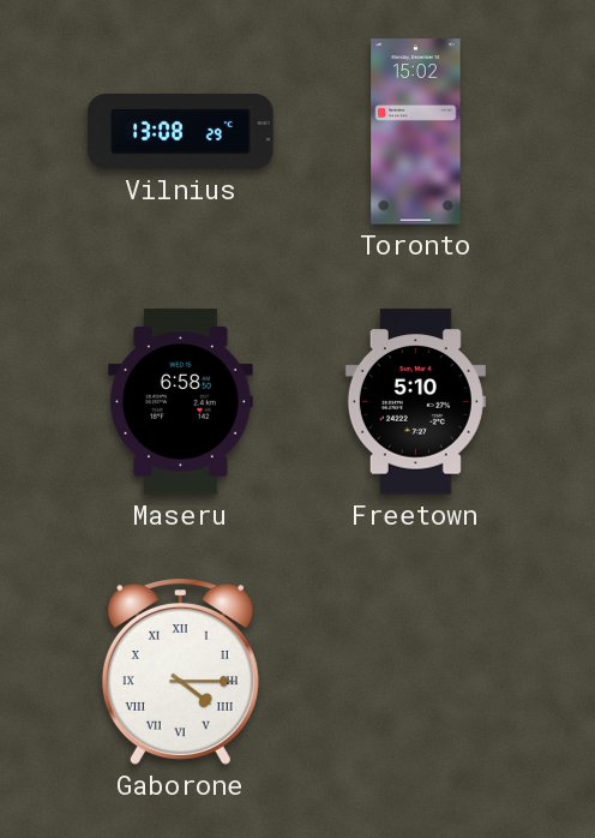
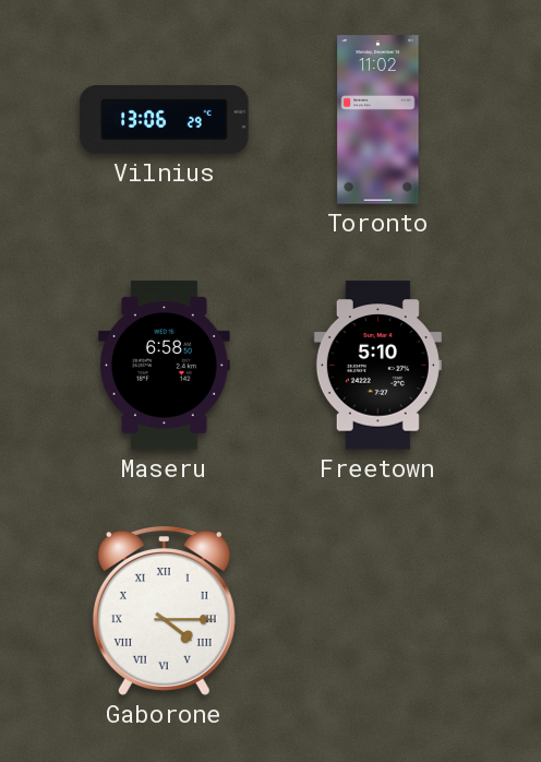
Vilnius: 13:08 -> 13:06
Toronto: 15:02 -> 11:02
